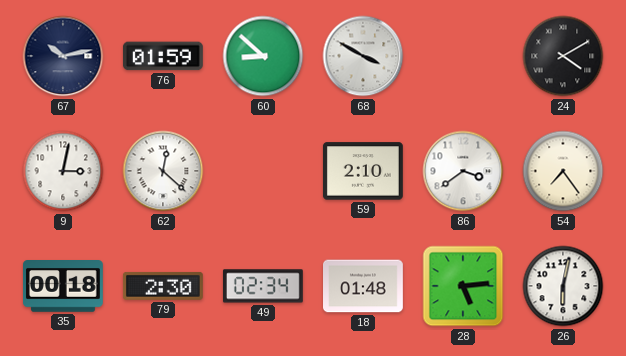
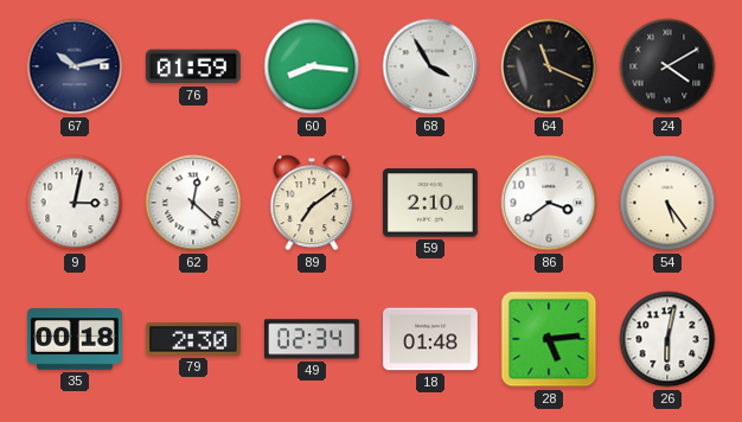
60: 8:52 -> 8:16
68: 3:50 -> 3:55
64: none -> 11:19
89: none -> 7:09
54: 7:24 -> 5:24
